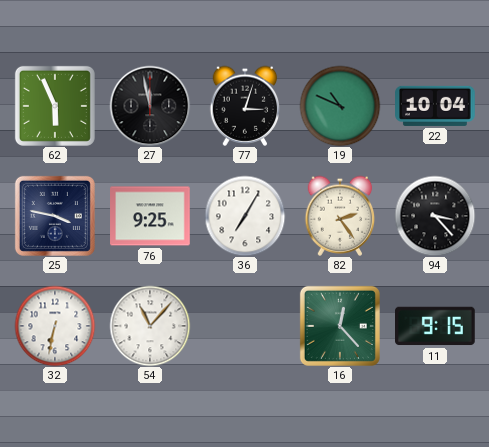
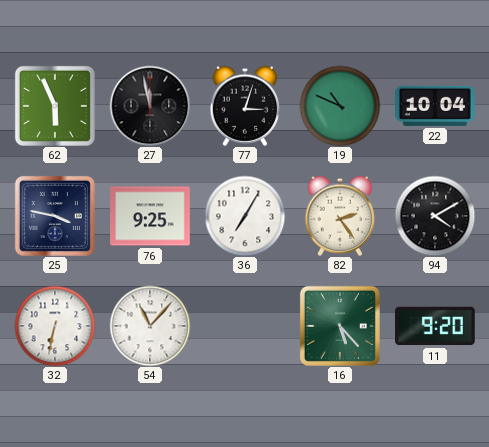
94: 3:23 -> 4:10
16: 12:23 -> 5:23
11: 9:15 -> 9:20
